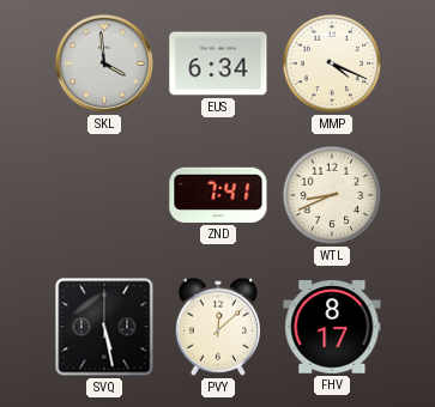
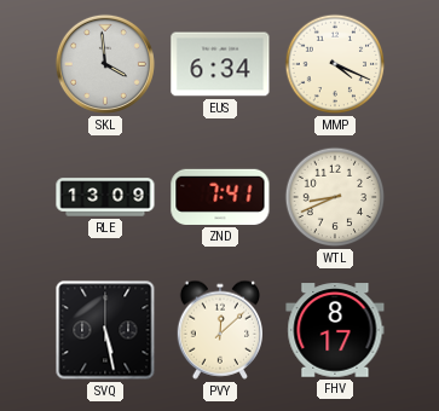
RLE: none -> 13:09
